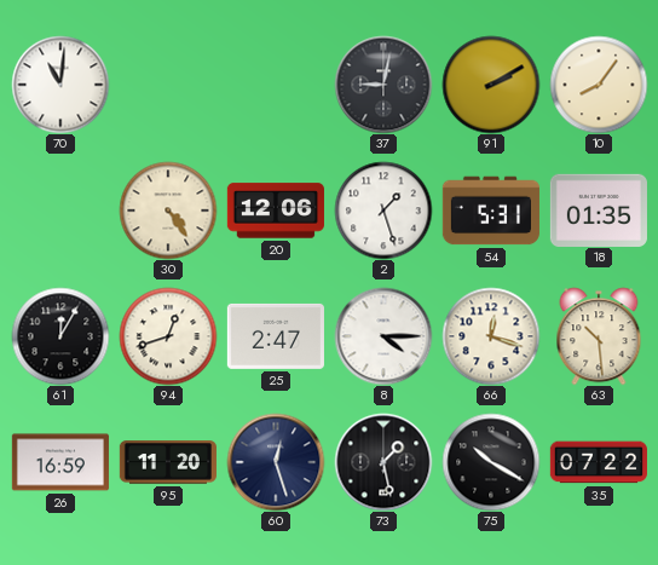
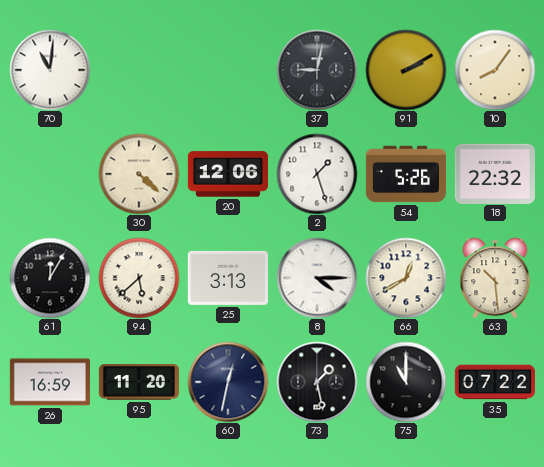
30: 4:24 -> 4:22
54: 5:31 -> 5:26
18: 01:35 -> 22:32
94: 12:42 -> 5:38
25: 2:47 -> 3:13
66: 12:18 -> 12:40
60: 12:27 -> 12:32
75: 10:20 -> 11:00
